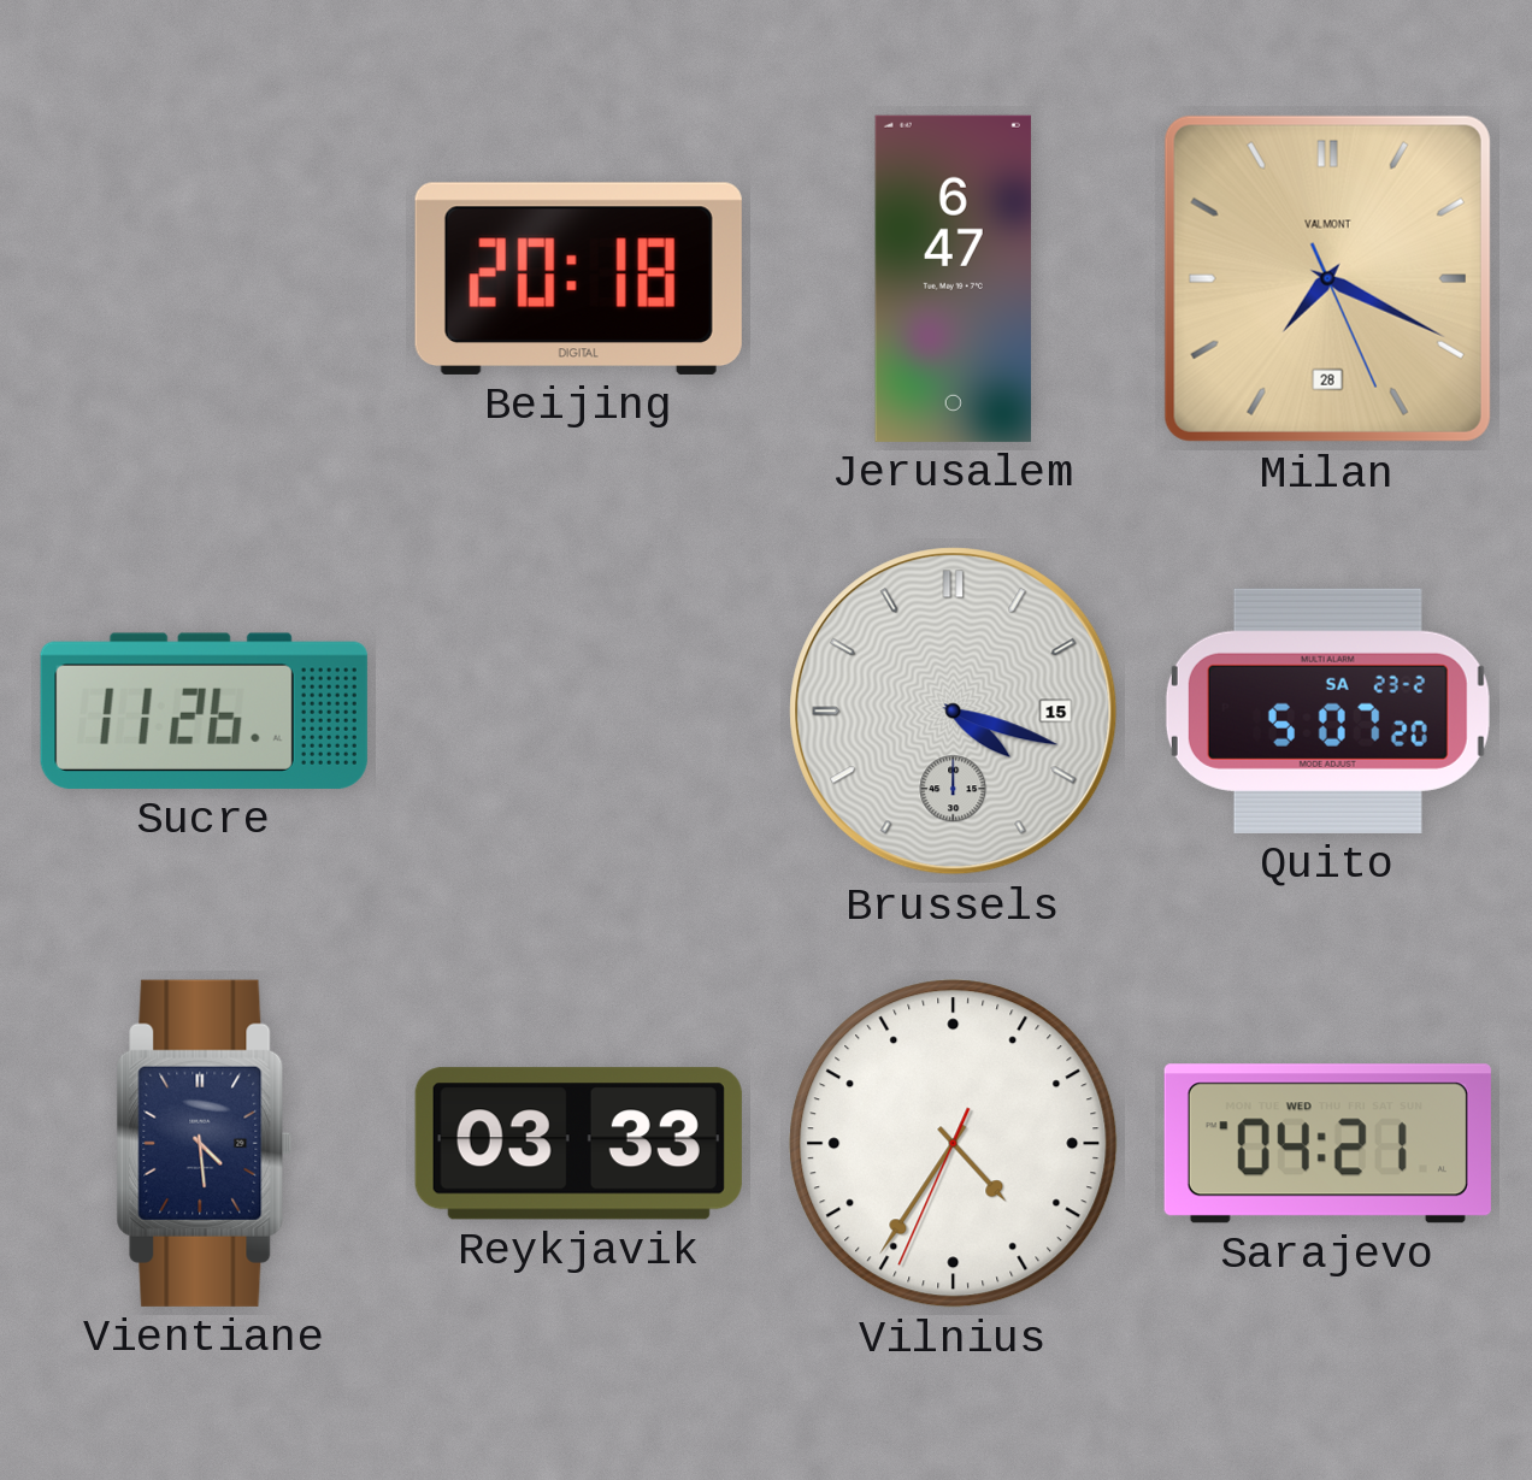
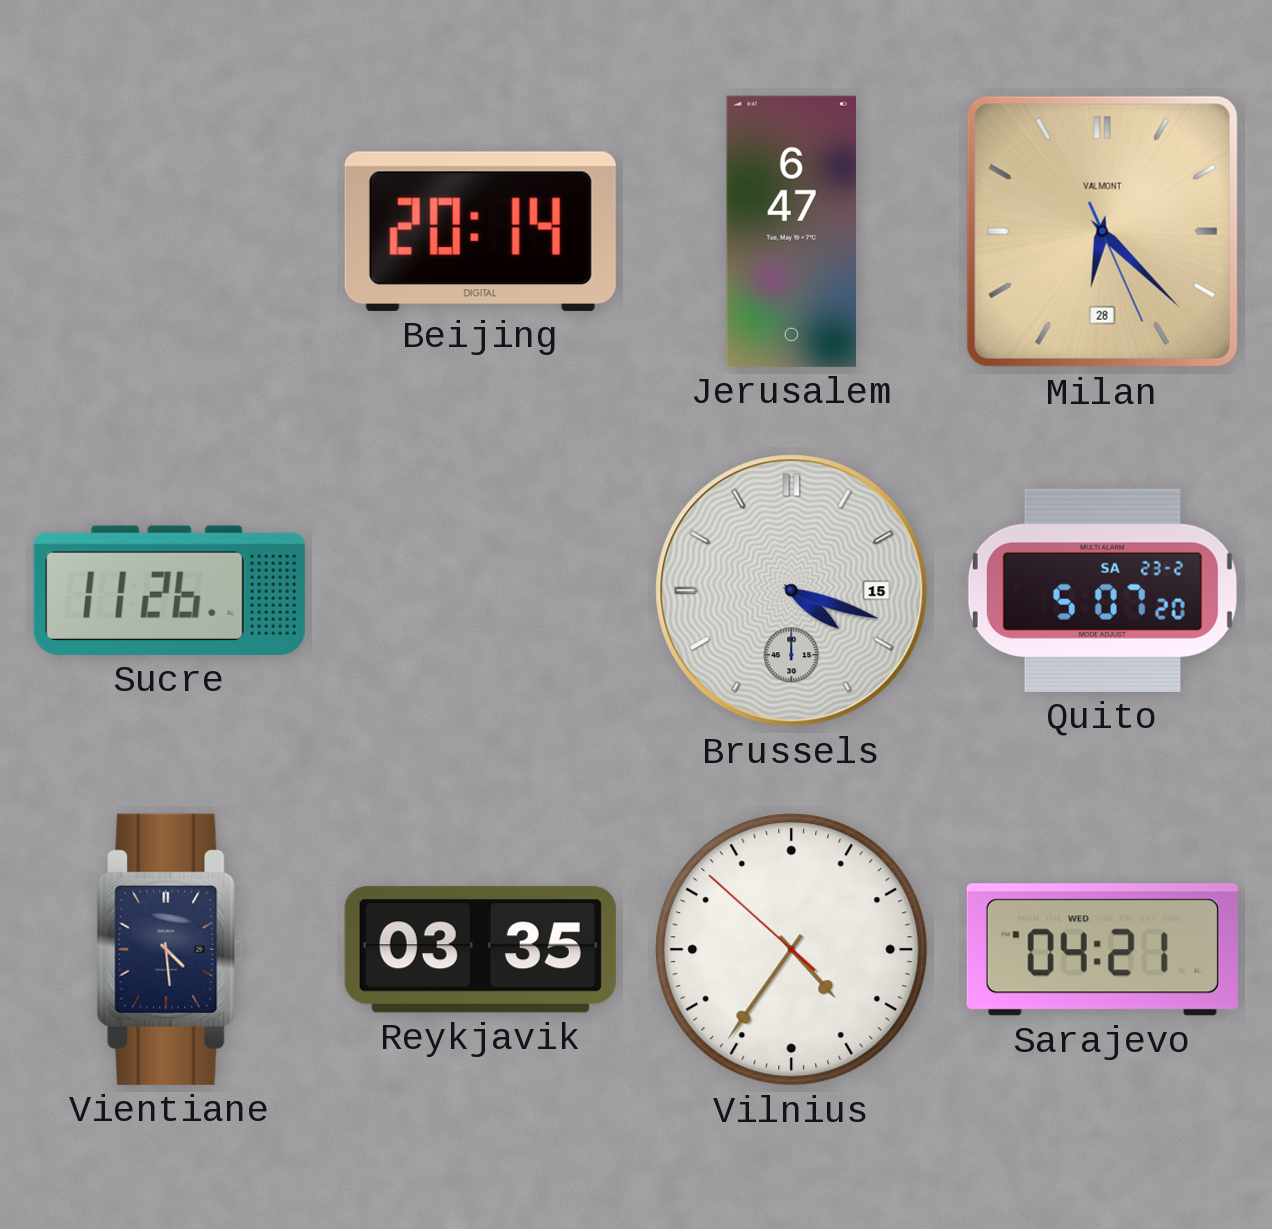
Beijing: 20:18 -> 20:14
Milan: 7:19 -> 6:22
Reykjavik: 03:33 -> 03:35
Vilnius: 4:35:34 -> 4:35:52
